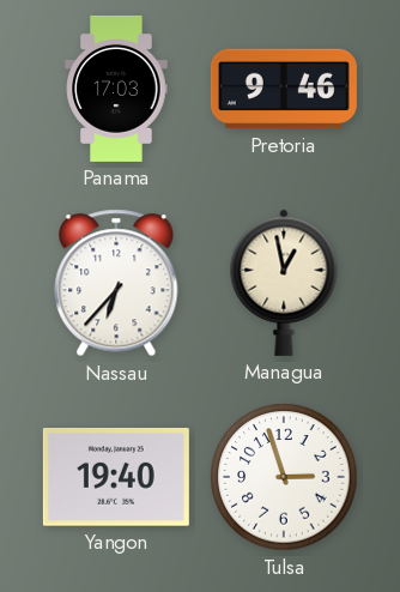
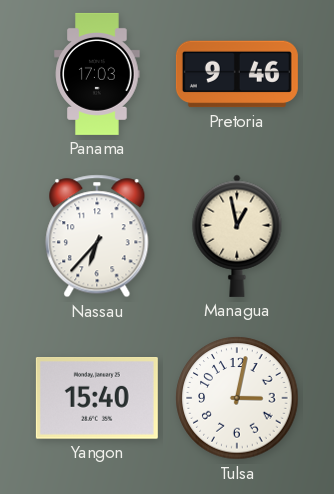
Yangon: 19:40 -> 15:40
Tulsa: 2:57 -> 3:02
